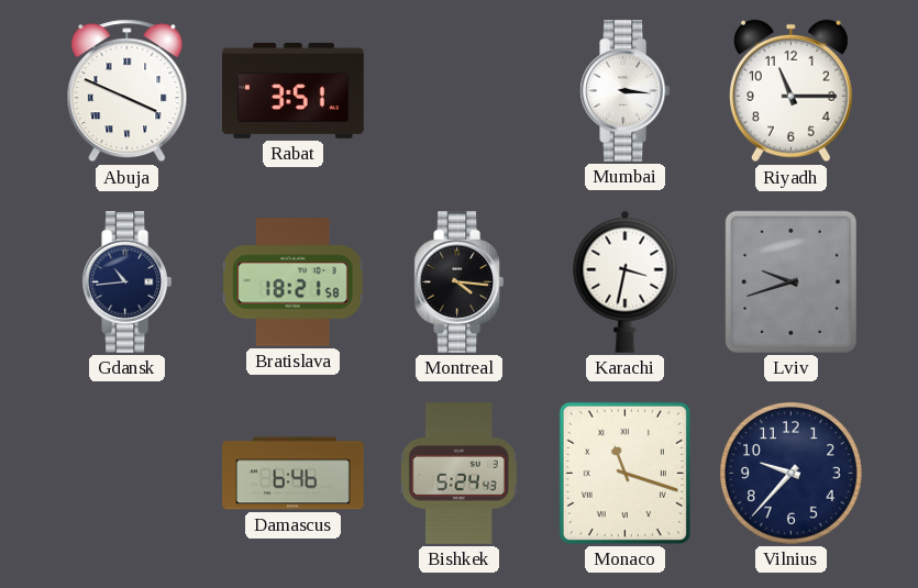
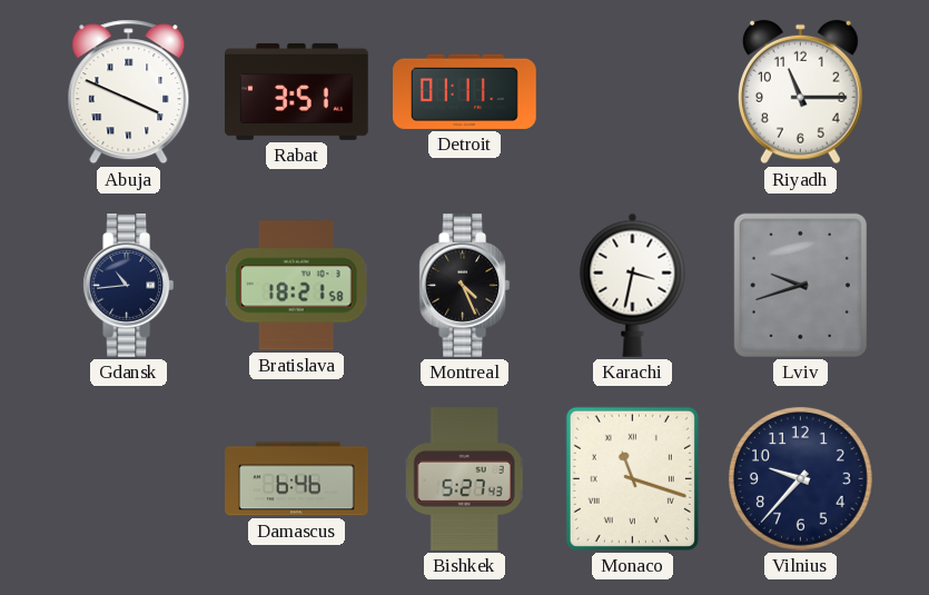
Detroit: none -> 01:11
Mumbai: 3:16 -> none
Montreal: 4:16 -> 4:26
Bishkek: 5:24 -> 5:27
